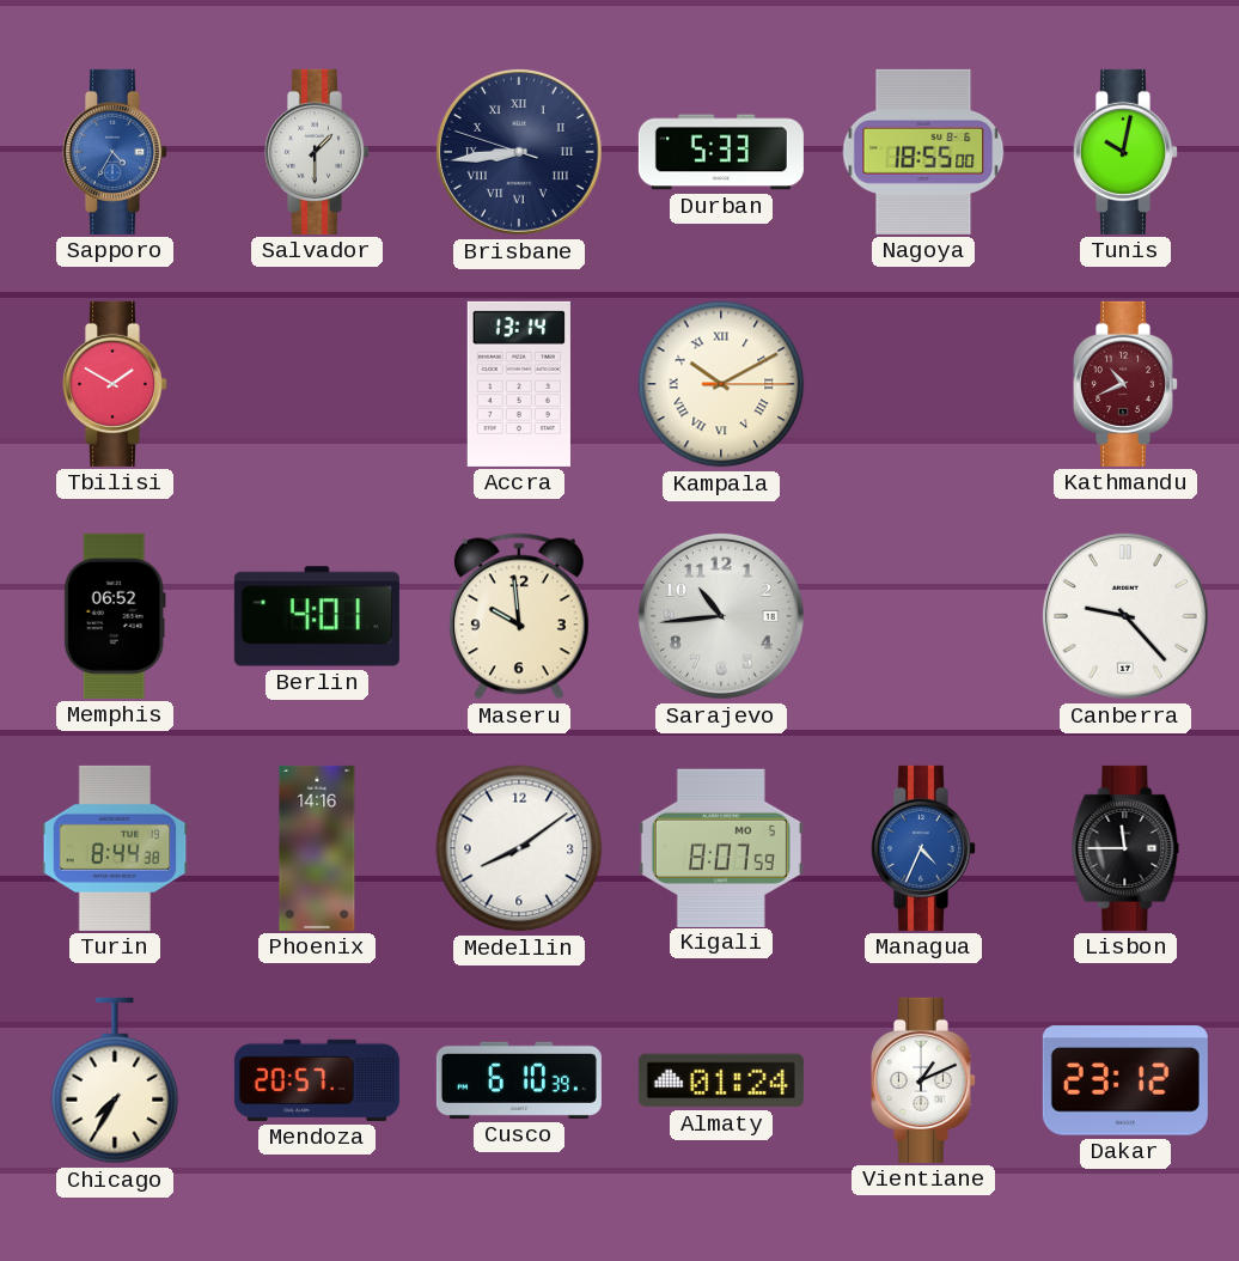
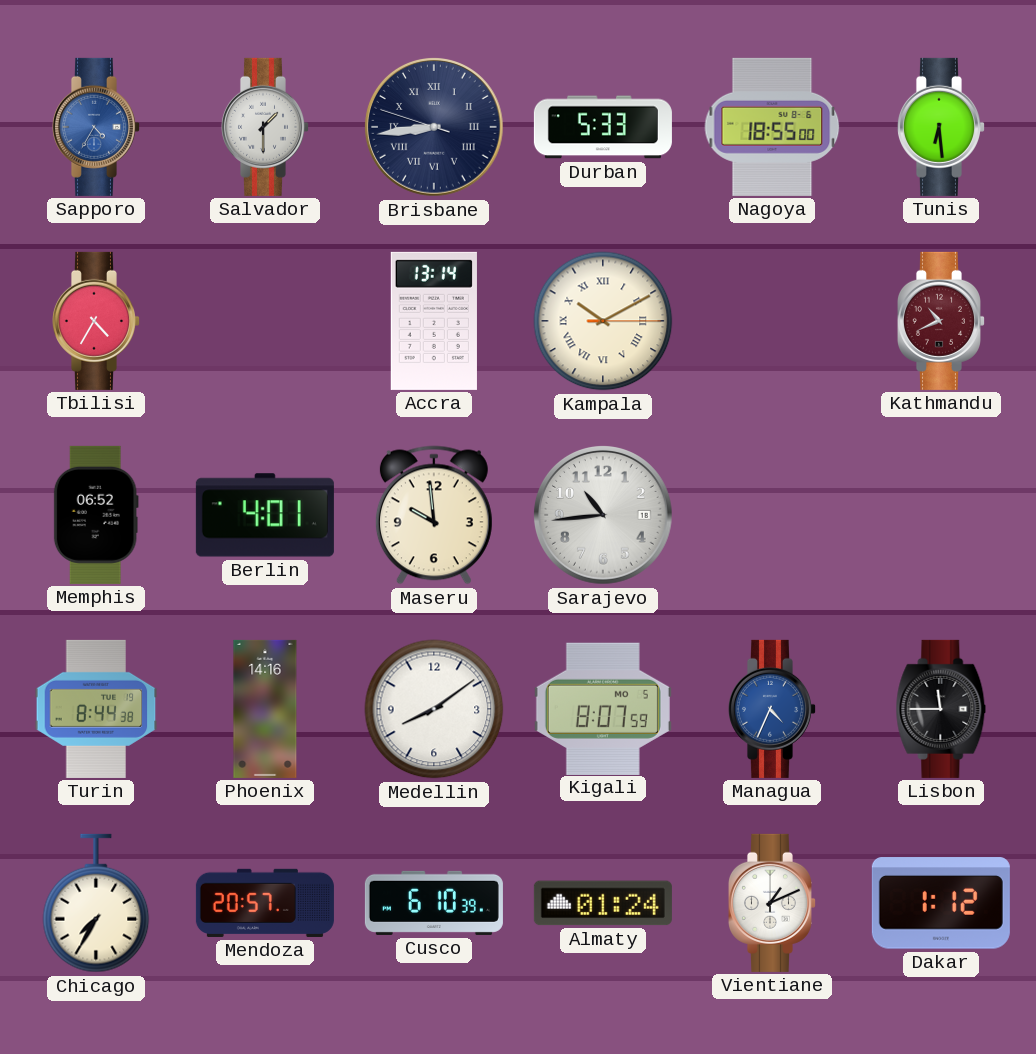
Tunis: 10:02 -> 6:29
Tbilisi: 1:50 -> 4:35
Canberra: 9:23 -> none
Dakar: 23:12 -> 1:12
